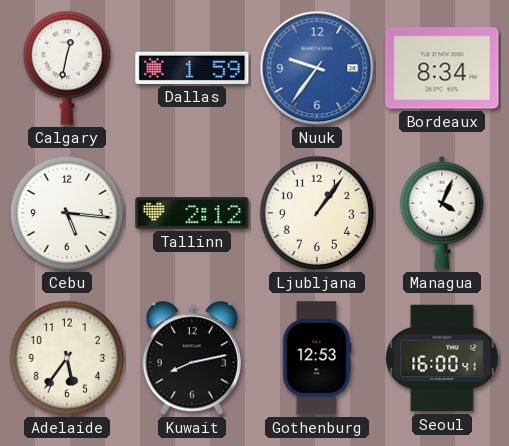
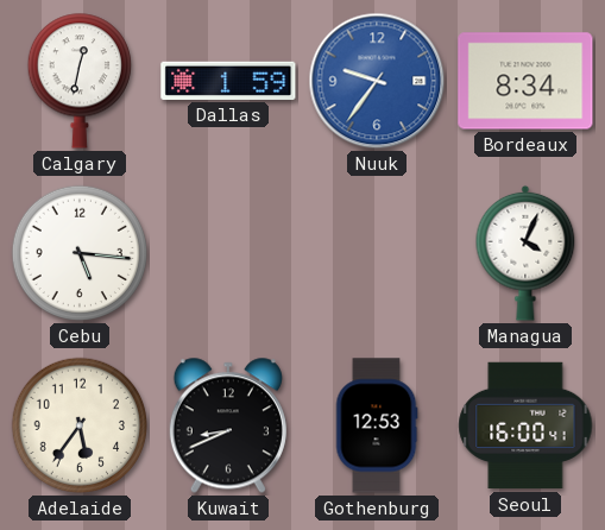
Tallinn: 2:12 -> none
Ljubljana: 1:06 -> none
Kuwait: 8:13 -> 8:41
